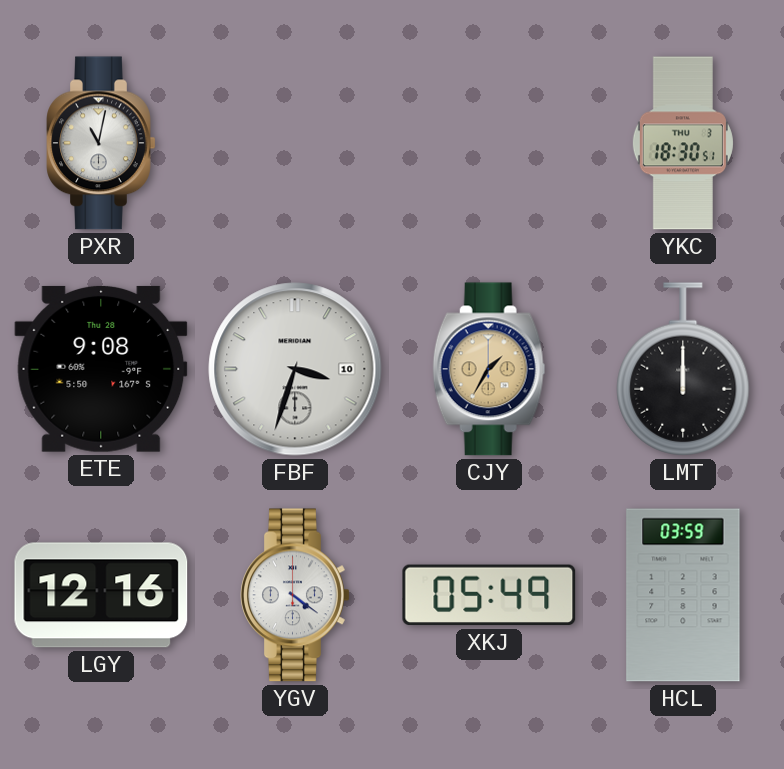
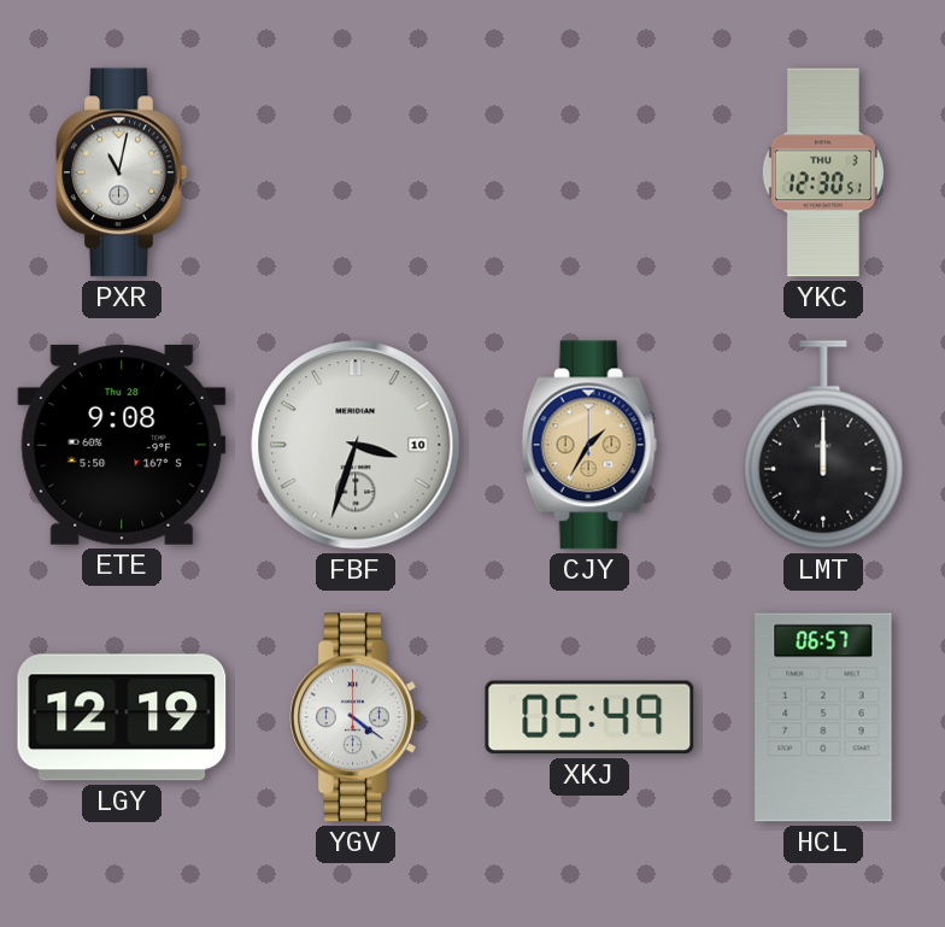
YKC: 18:30 -> 12:30
LGY: 12:16 -> 12:19
HCL: 03:59 -> 06:57
